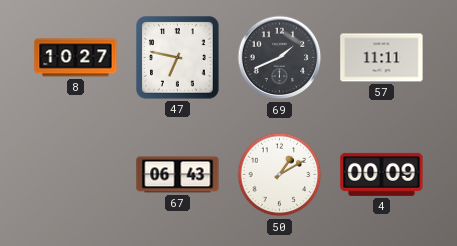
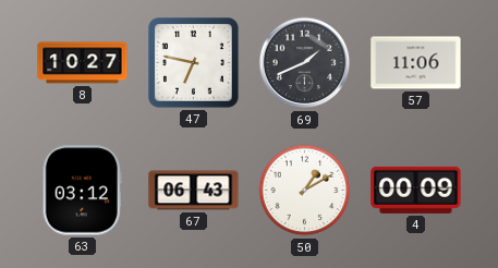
57: 11:11 -> 11:06
63: none -> 03:12
